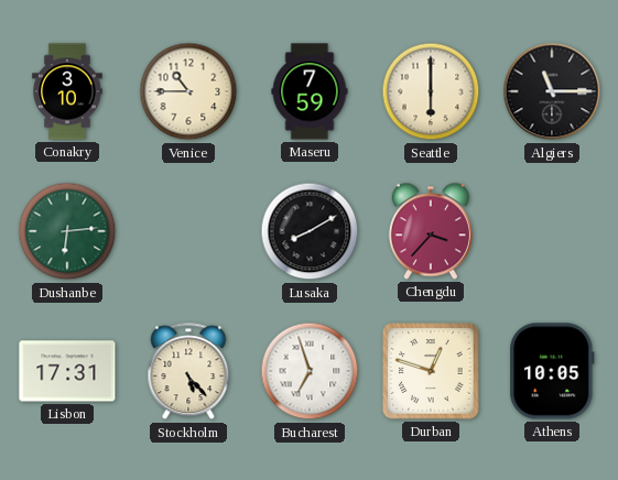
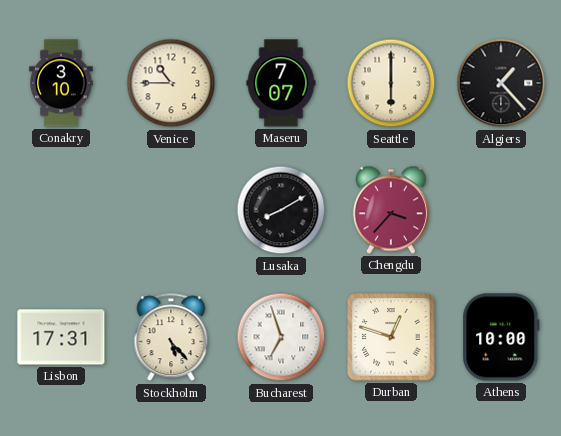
Maseru: 7:59 -> 7:07
Algiers: 11:15 -> 1:23
Dushanbe: 6:14 -> none
Athens: 10:05 -> 10:00
